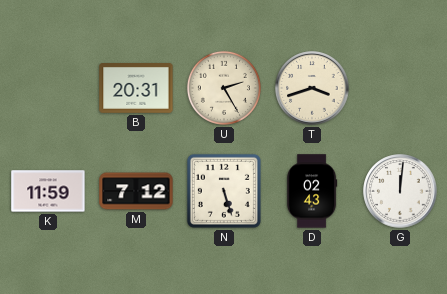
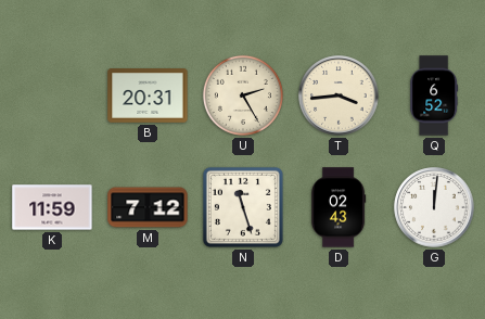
T: 3:42 -> 3:44
Q: none -> 6:52
N: 5:27 -> 11:27
